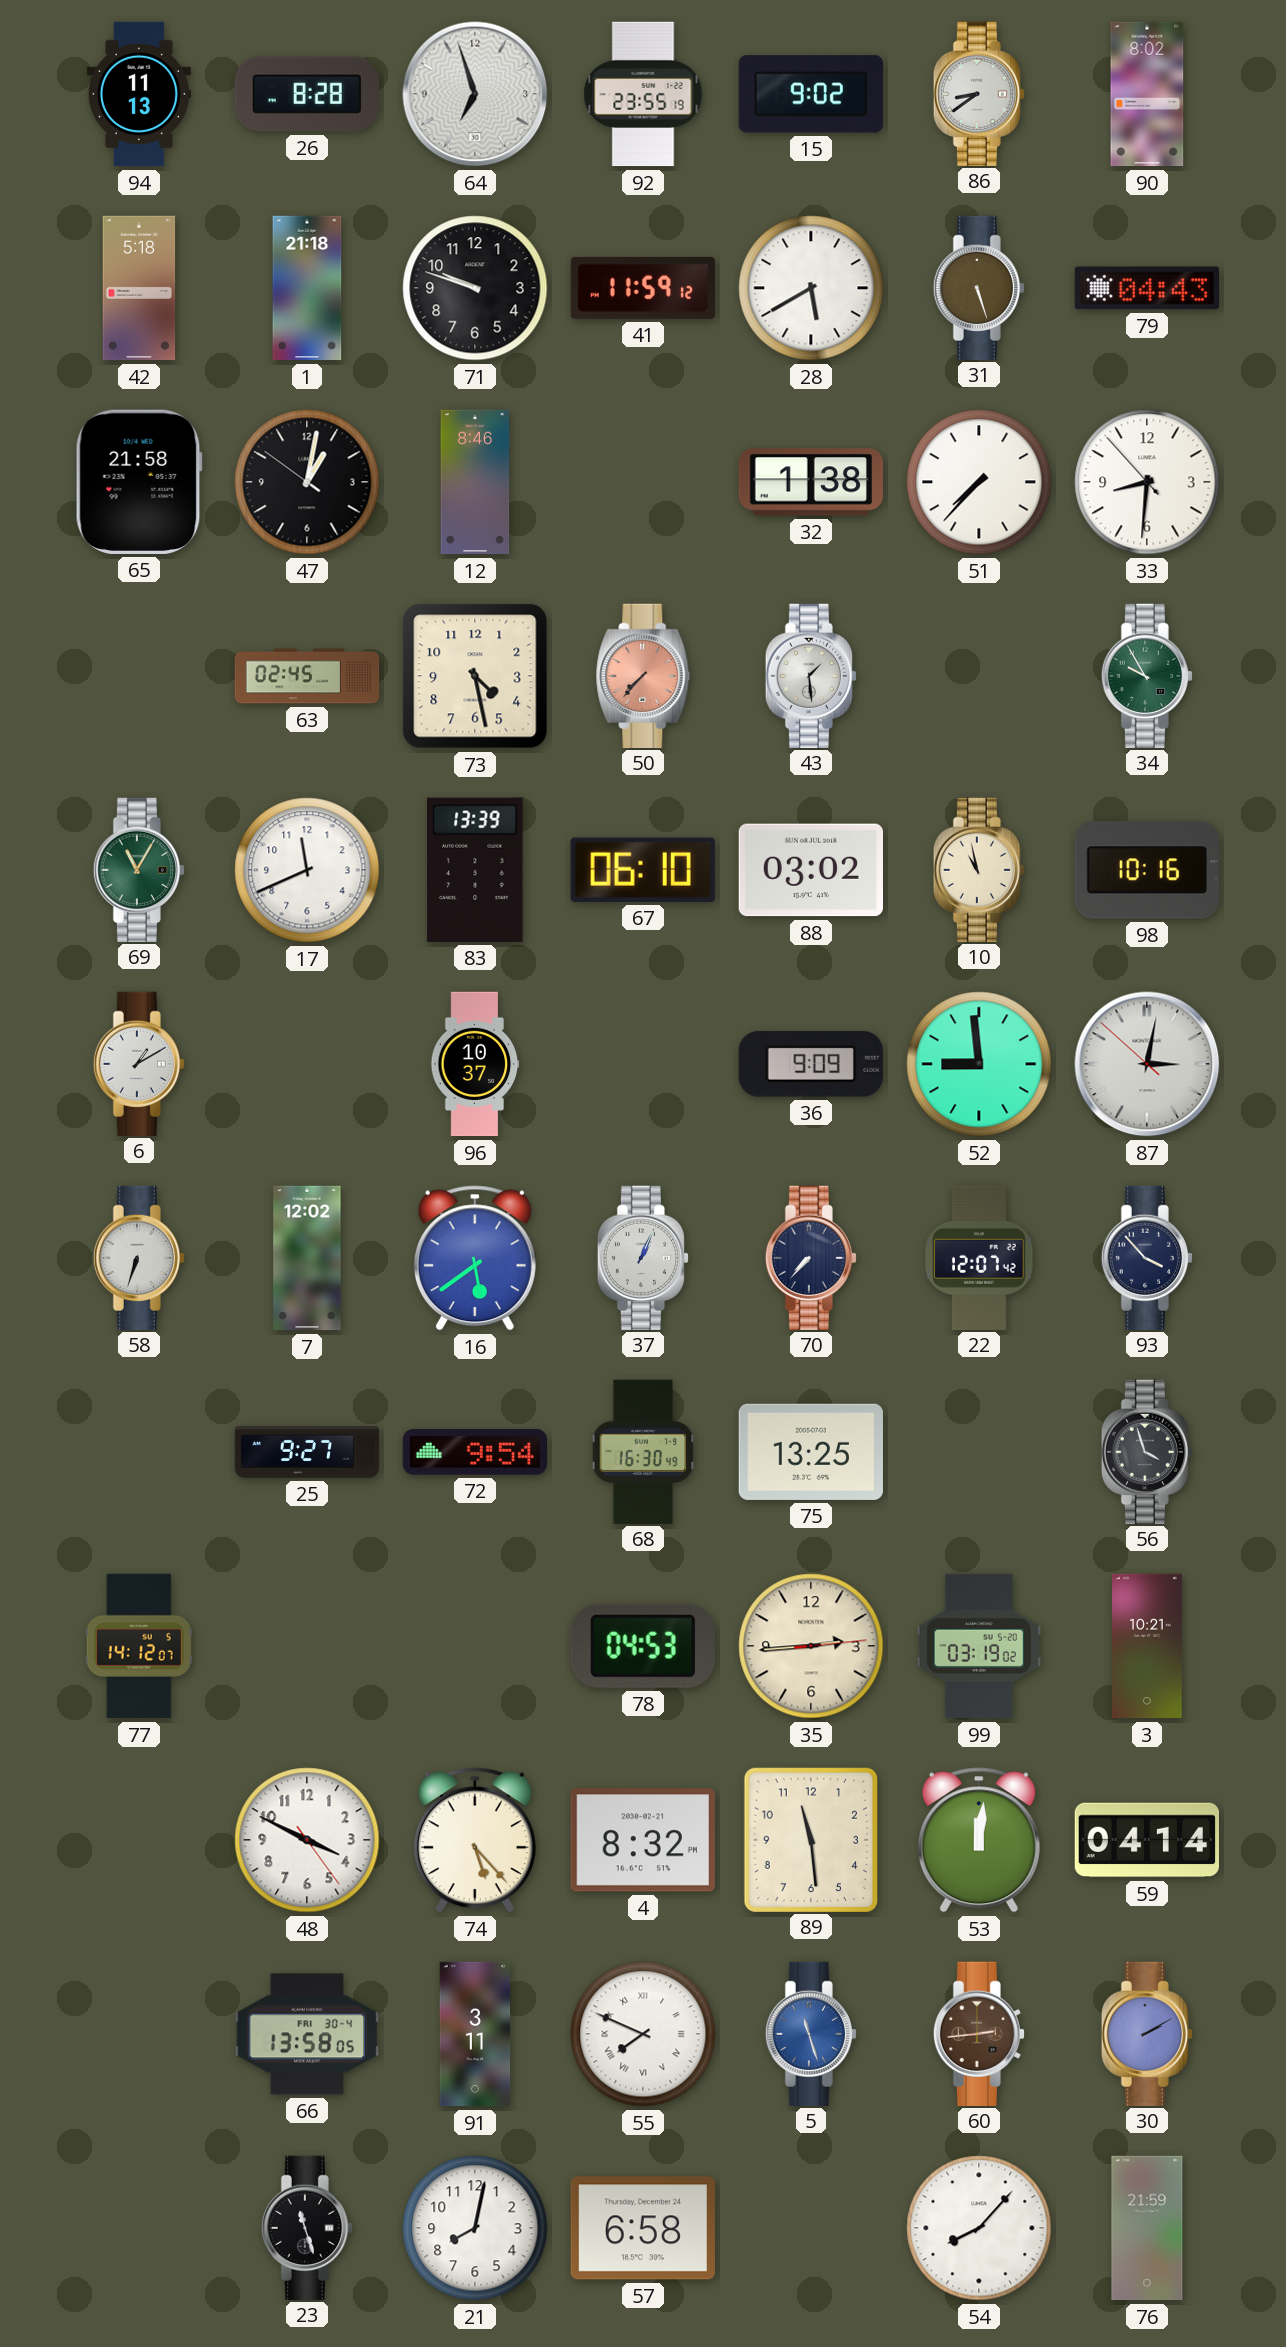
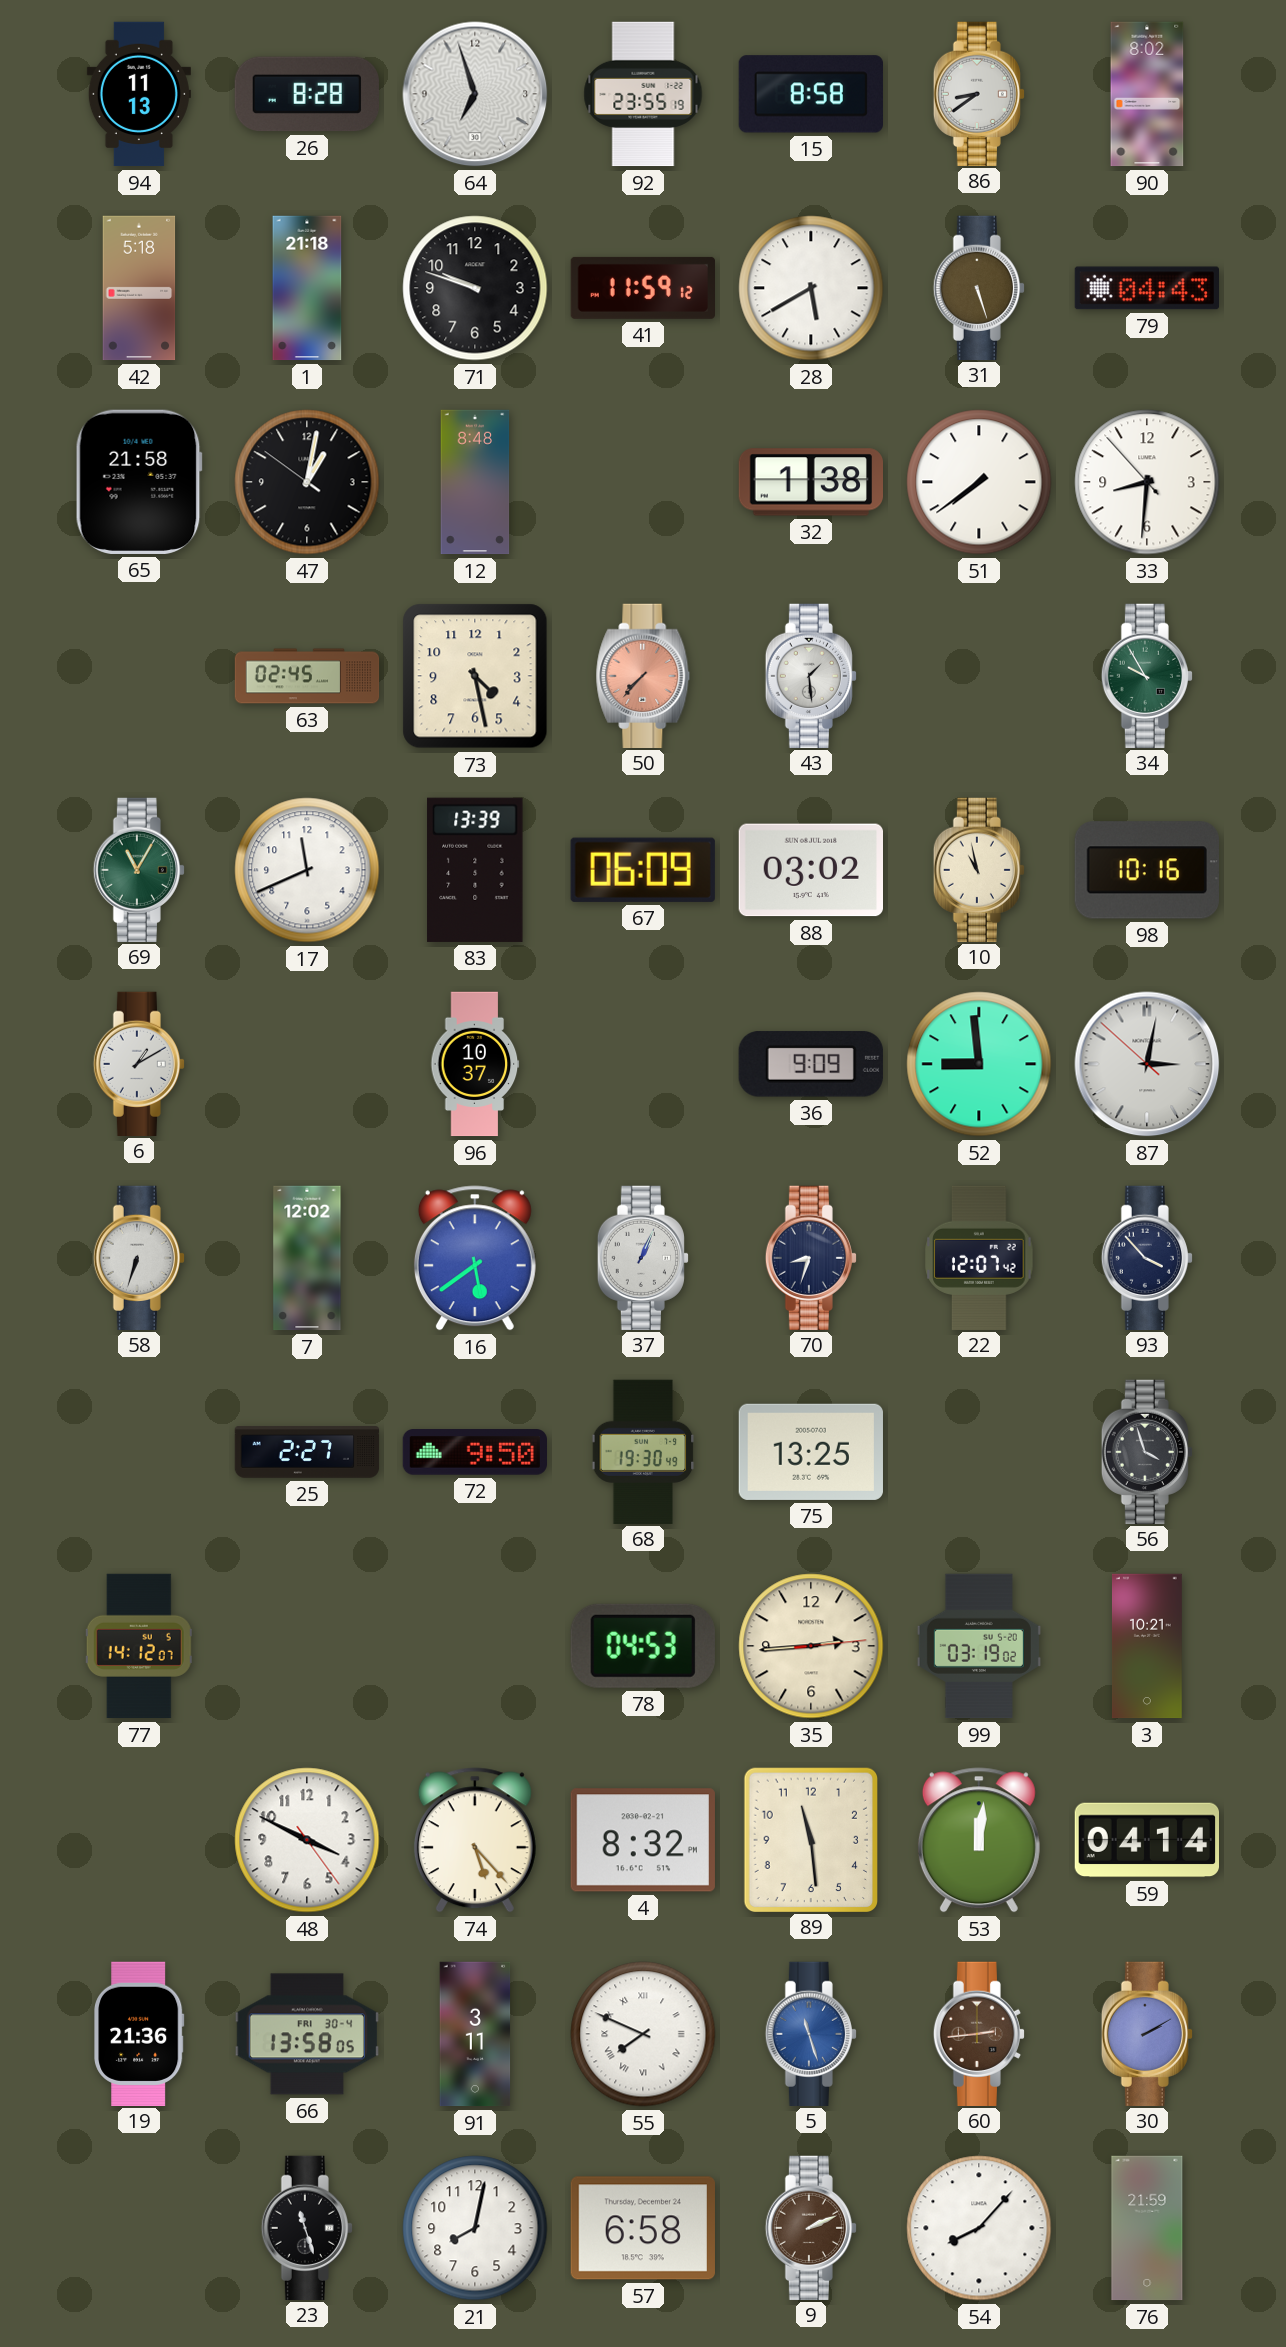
15: 9:02 -> 8:58
12: 8:46 -> 8:48
51: 7:37 -> 7:39
67: 06:10 -> 06:09
70: 7:37 -> 8:33
25: 9:27 -> 2:27
72: 9:54 -> 9:50
68: 16:30 -> 19:30
19: none -> 21:36
9: none -> 2:11
